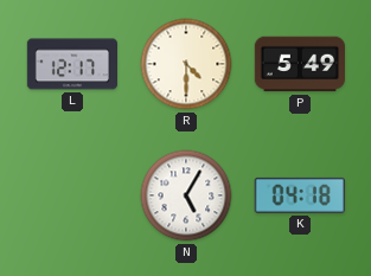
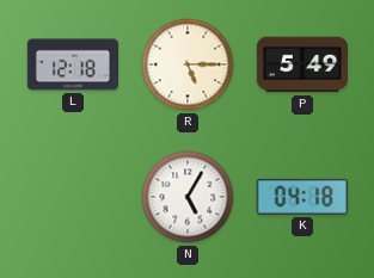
L: 12:17 -> 12:18
R: 4:30 -> 5:15
